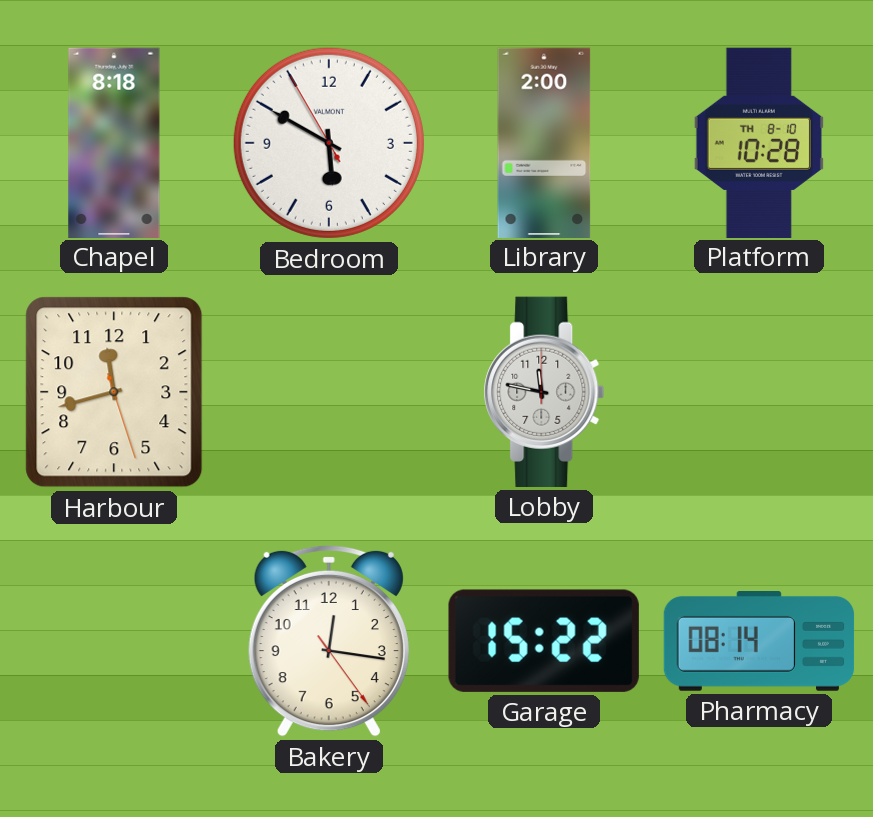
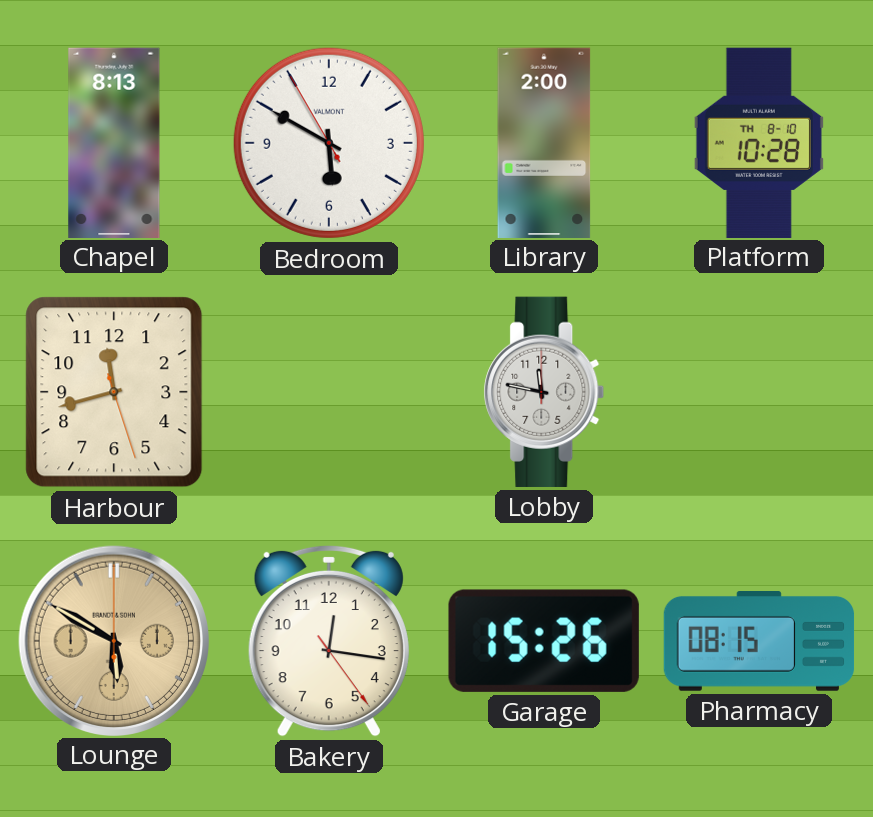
Chapel: 8:18 -> 8:13
Lounge: none -> 5:50
Garage: 15:22 -> 15:26
Pharmacy: 08:14 -> 08:15
